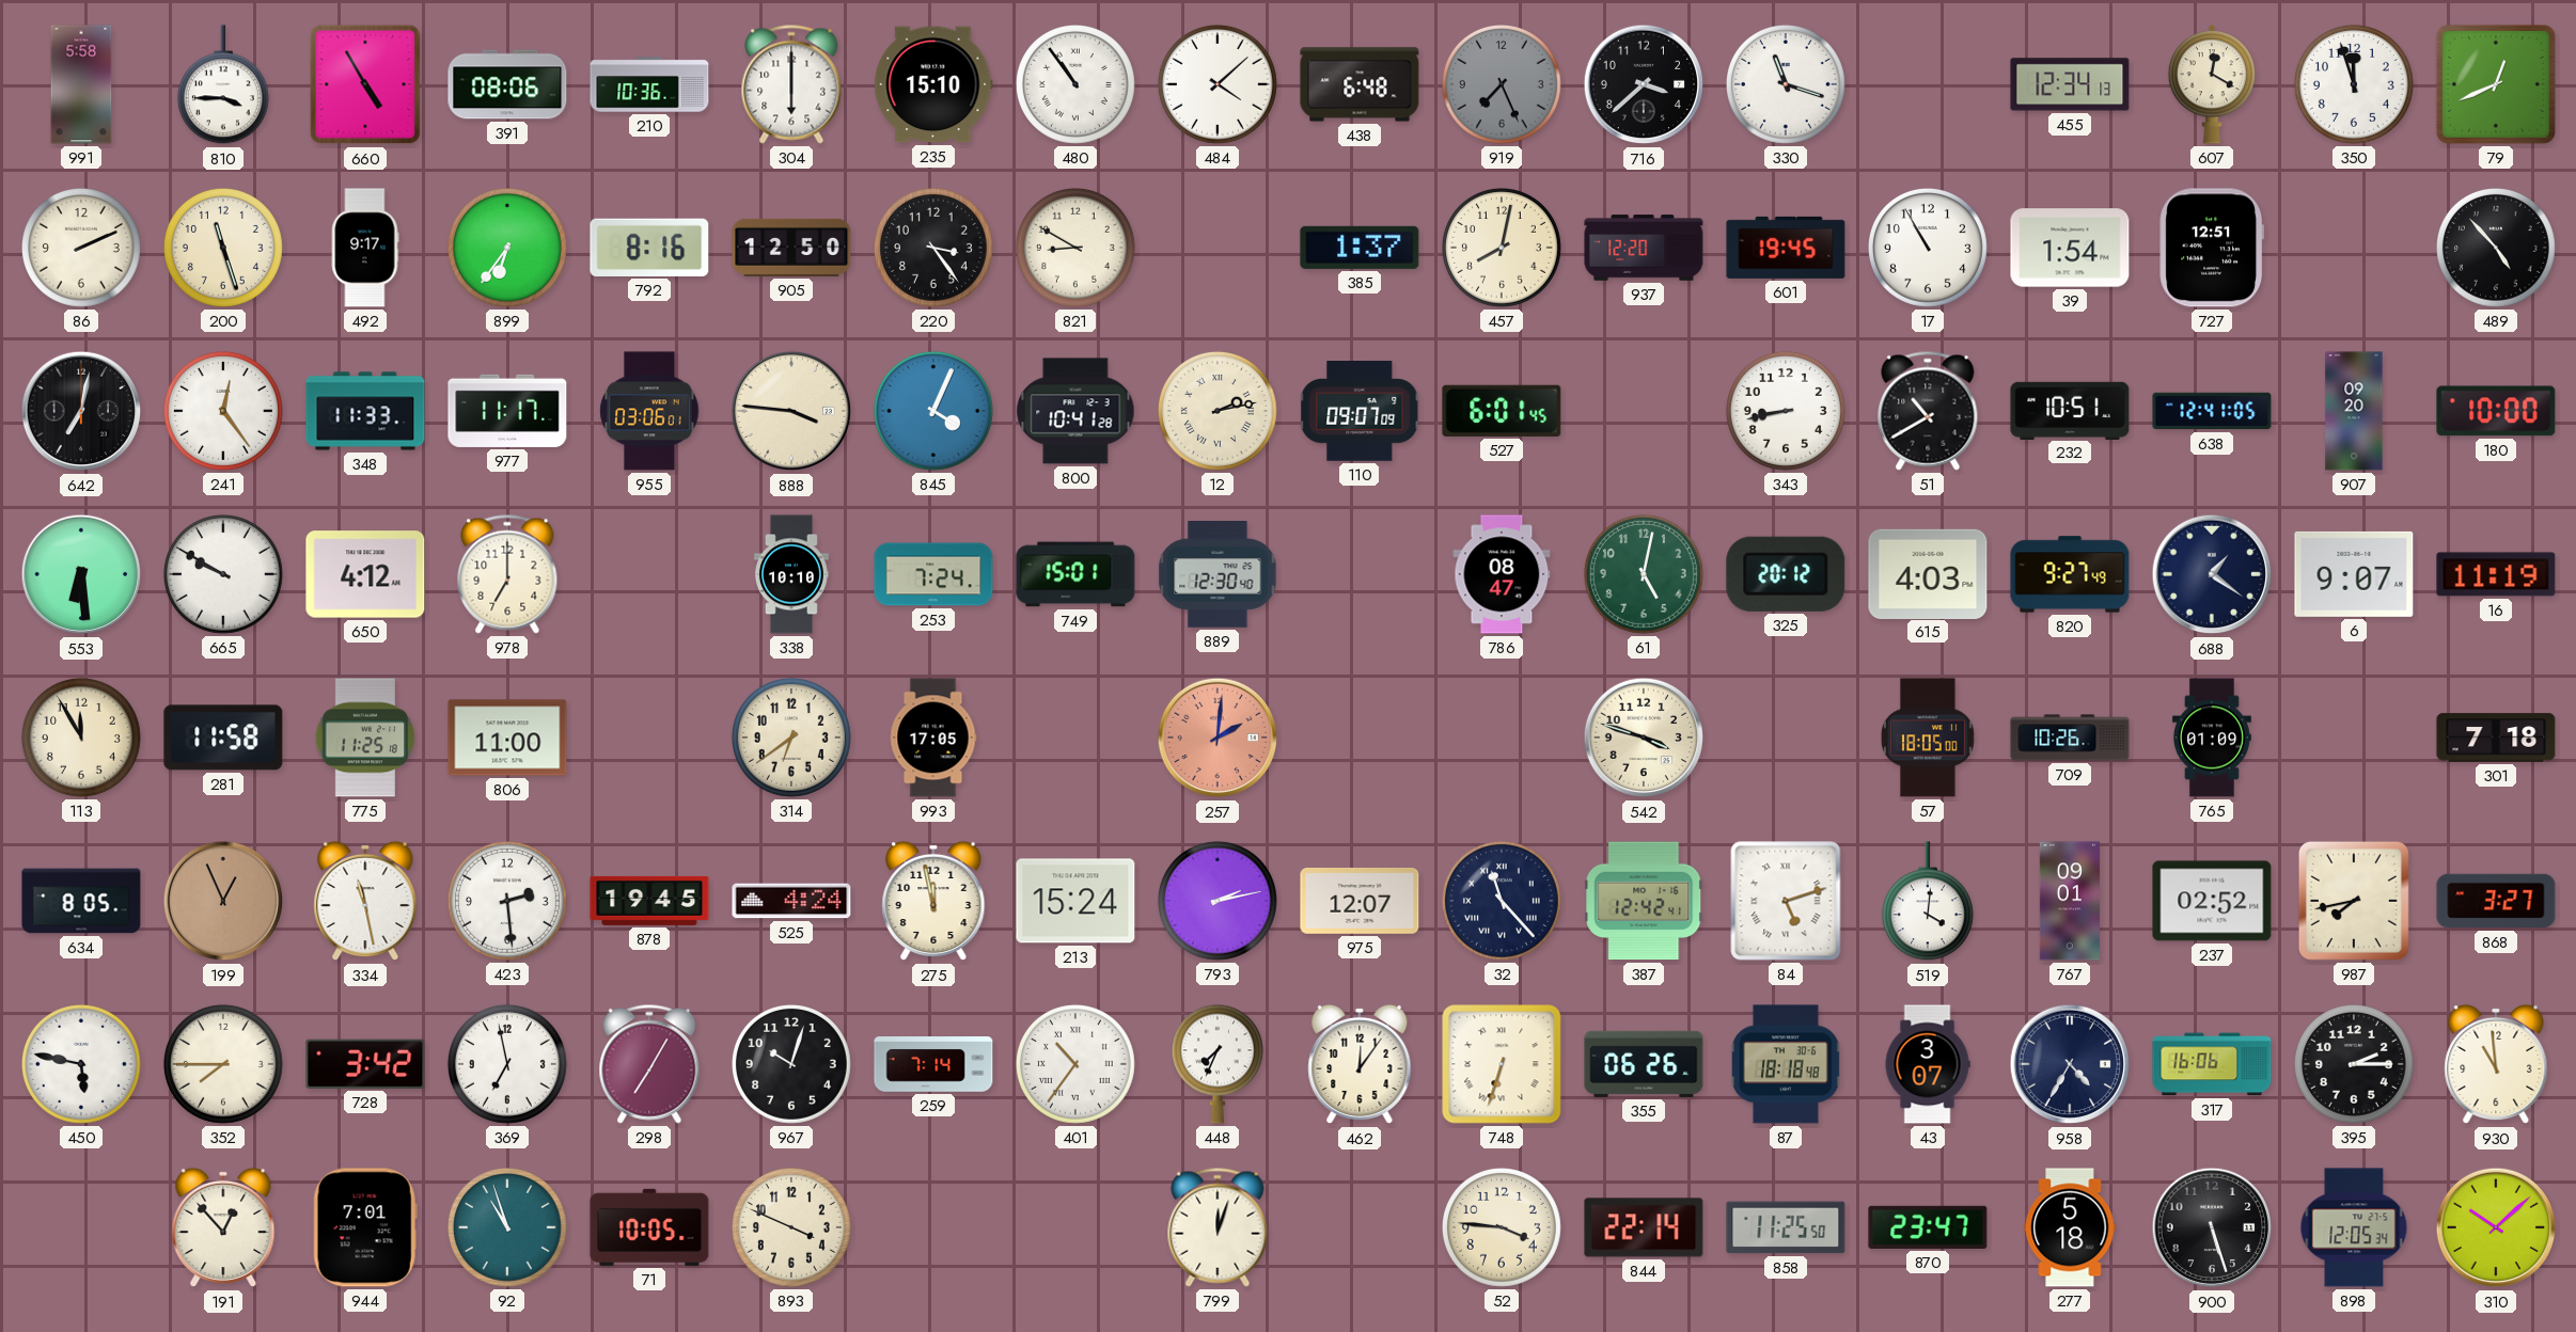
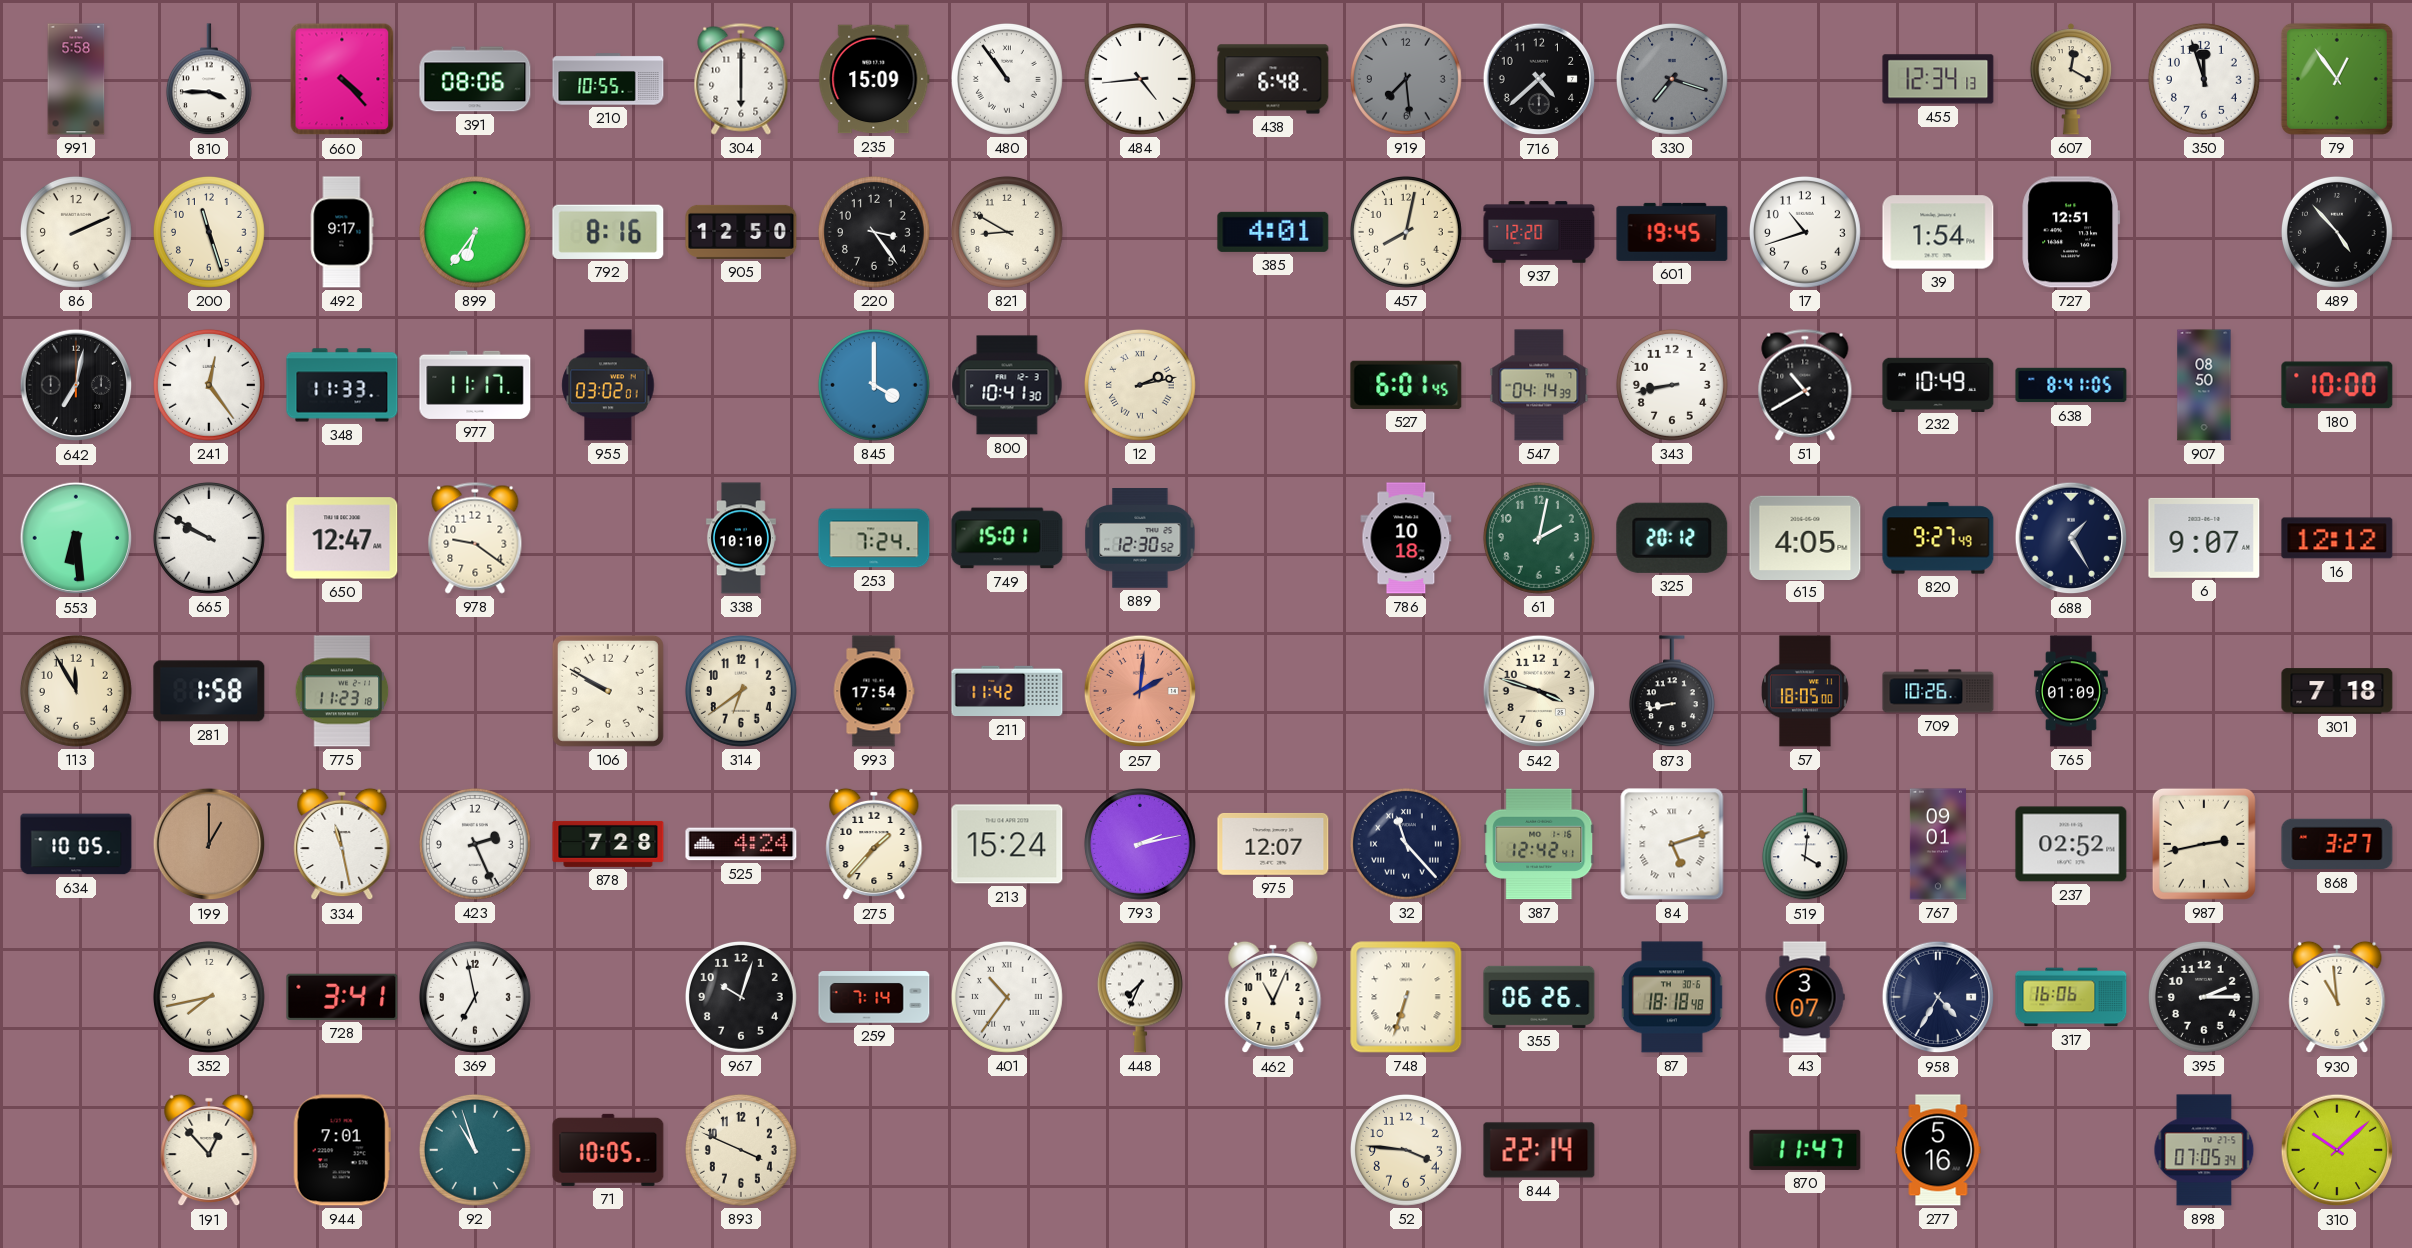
660: 4:55 -> 4:23
210: 10:36 -> 10:55
235: 15:10 -> 15:09
484: 4:08 -> 4:44
919: 7:26 -> 7:29
716: 3:38 -> 4:38
330: 11:18 -> 7:18
330 dial: white -> grey
79: 12:41 -> 12:54
385: 1:37 -> 4:01
17: 10:55 -> 10:42
955: 03:06 -> 03:02
888: 3:46 -> none
845: 4:04 -> 4:00
800: 10:41:28 -> 10:41:30
110: 09:07 -> none
547: none -> 04:14
232: 10:51 -> 10:49
638: 12:41 -> 8:41
907: 09:20 -> 08:50
650: 4:12 -> 12:47
978: 7:00 -> 9:21
889: 12:30:40 -> 12:30:52
786: 08:47 -> 10:18
61: 5:02 -> 2:02
615: 4:03 -> 4:05
688: 1:21 -> 1:25
16: 11:19 -> 12:12
281: 11:58 -> 1:58
775: 11:25 -> 11:23
806: 11:00 -> none
106: none -> 9:50
993: 17:05 -> 17:54
211: none -> 11:42
873: none -> 8:43
634: 8:05 -> 10:05
199: 12:56 -> 1:00
423: 2:29 -> 2:26
878: 19:45 -> 7:28
275: 11:58 -> 1:37
987: 7:43 -> 2:43
450: 5:47 -> none
352: 7:45 -> 7:43
728: 3:42 -> 3:41
298: 7:05 -> none
462: 12:06 -> 11:04
799: 12:03 -> none
858: 11:25 -> none
870: 23:47 -> 11:47
277: 5:18 -> 5:16
900: 5:27 -> none
898: 12:05 -> 07:05
